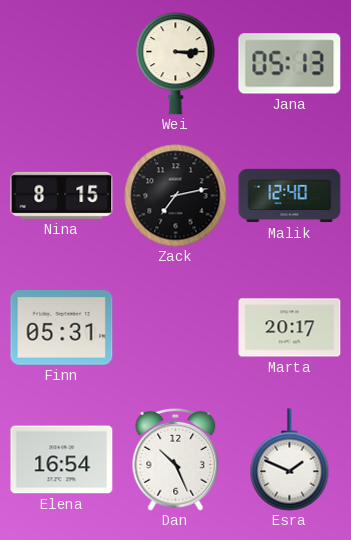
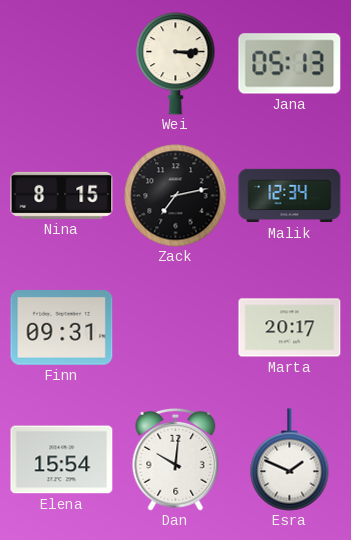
Malik: 12:40 -> 12:34
Finn: 05:31 -> 09:31
Elena: 16:54 -> 15:54
Dan: 10:26 -> 10:01
